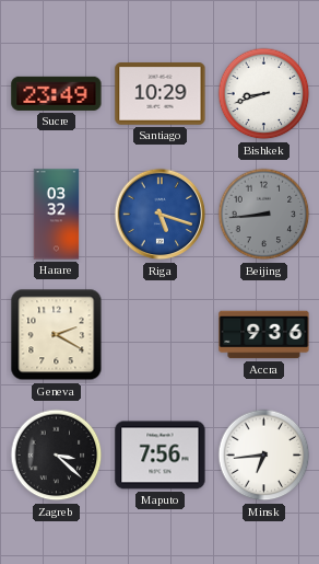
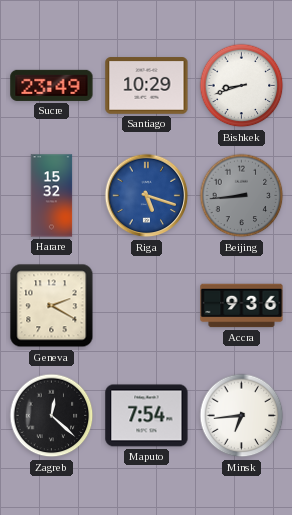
Harare: 03:32 -> 15:32
Zagreb: 3:22 -> 12:22
Maputo: 7:56 -> 7:54
